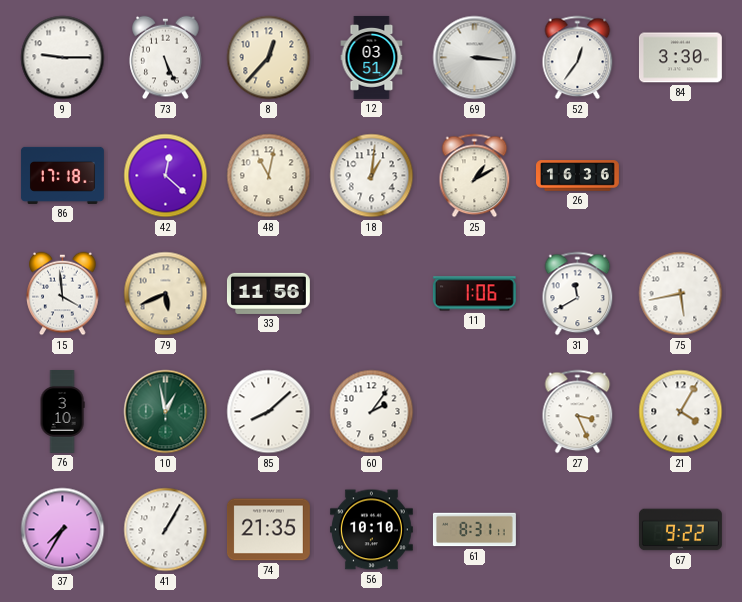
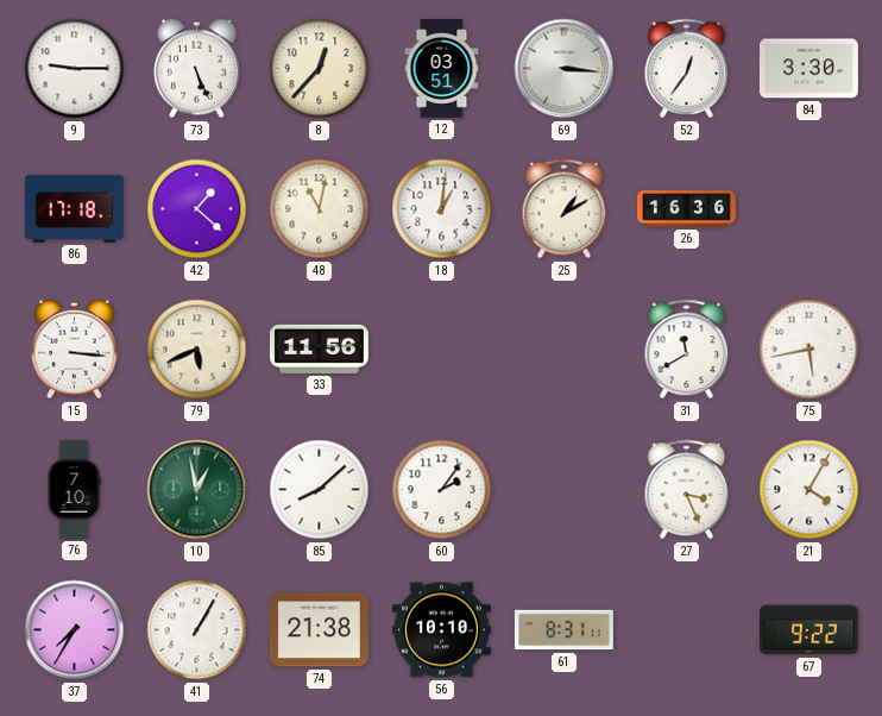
42: 12:22 -> 1:22
15: 3:59 -> 3:16
11: 1:06 -> none
76: 3:10 -> 7:10
74: 21:35 -> 21:38
